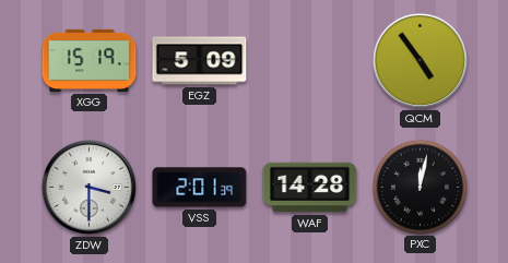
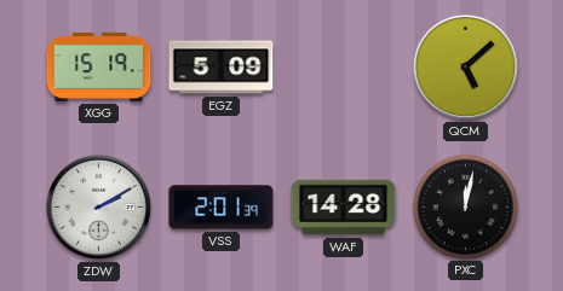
QCM: 4:54 -> 5:08
ZDW: 3:30 -> 2:10
